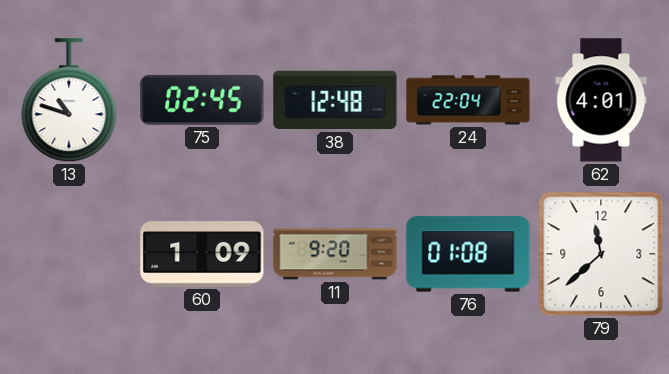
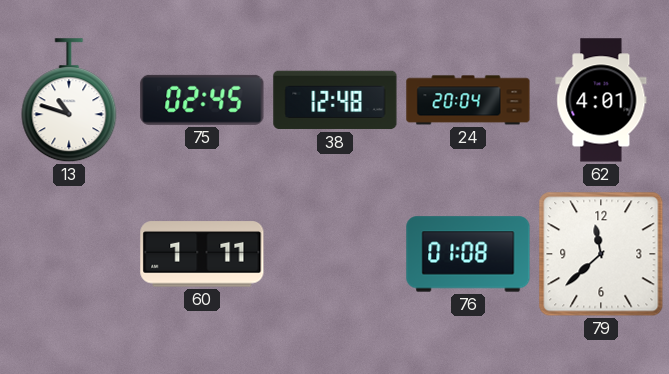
24: 22:04 -> 20:04
60: 1:09 -> 1:11
11: 9:20 -> none
